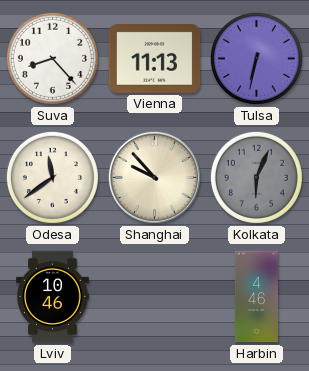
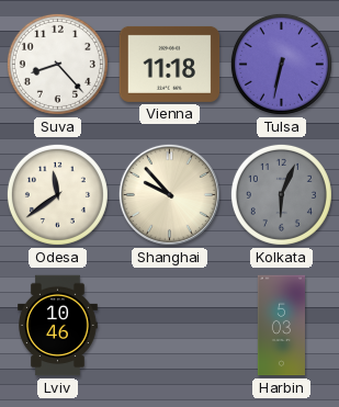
Vienna: 11:13 -> 11:18
Harbin: 4:46 -> 5:03
